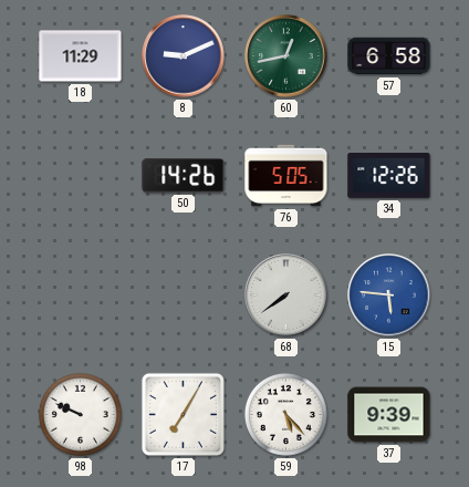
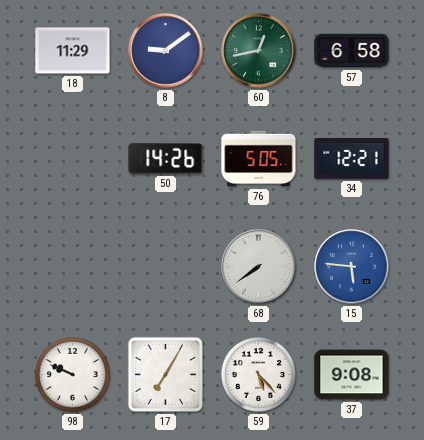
8: 9:11 -> 9:09
34: 12:26 -> 12:21
37: 9:39 -> 9:08
